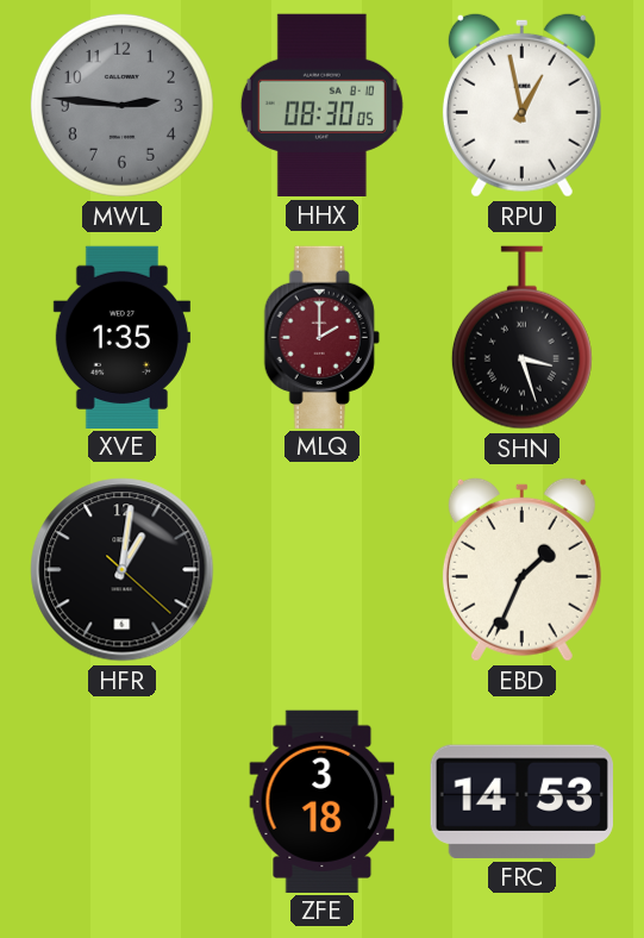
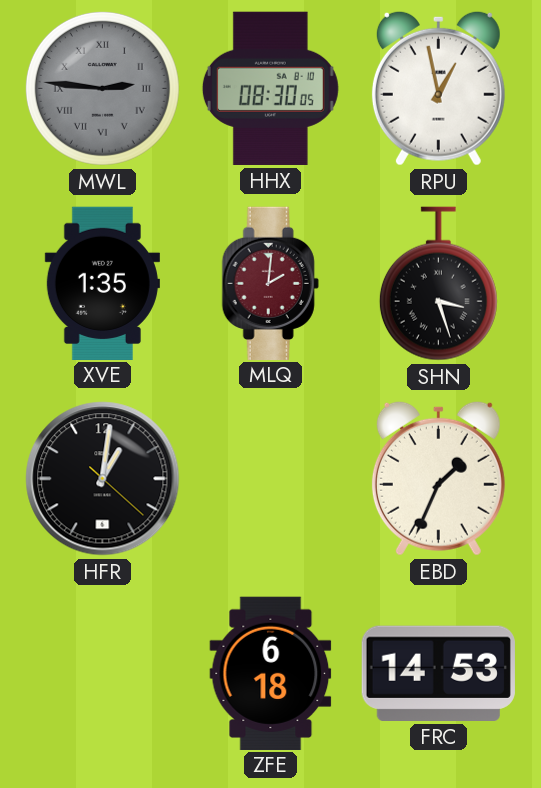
MWL numerals: Arabic -> Roman
MLQ: 2:00 -> 2:01
ZFE: 3:18 -> 6:18
